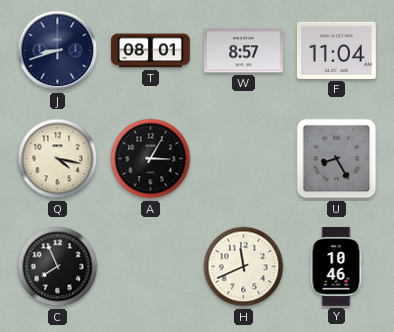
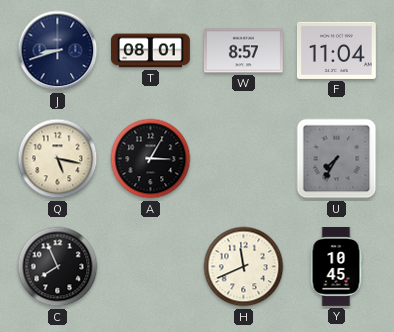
Q: 4:17 -> 5:17
U: 8:25 -> 7:35
Y: 10:46 -> 10:45
